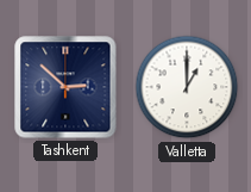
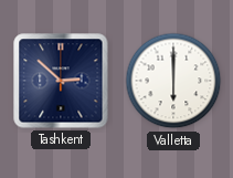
Valletta: 1:00 -> 6:00
